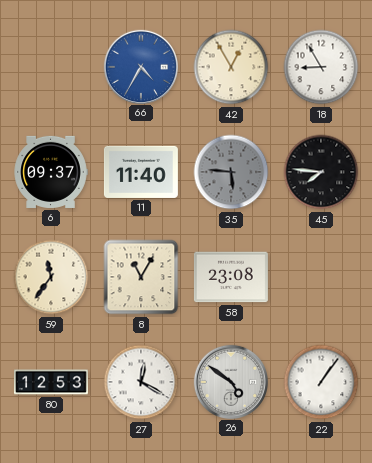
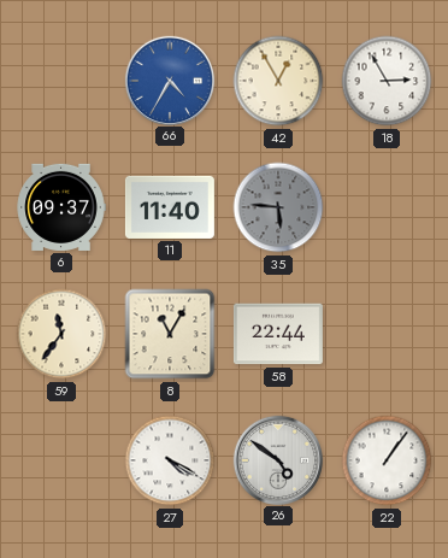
18: 8:55 -> 2:55
45: 7:46 -> none
58: 23:08 -> 22:44
80: 12:53 -> none
27: 12:20 -> 4:20
